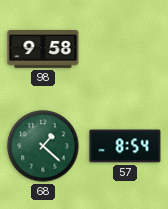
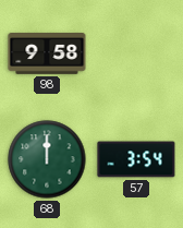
68: 1:22 -> 12:00
57: 8:54 -> 3:54
